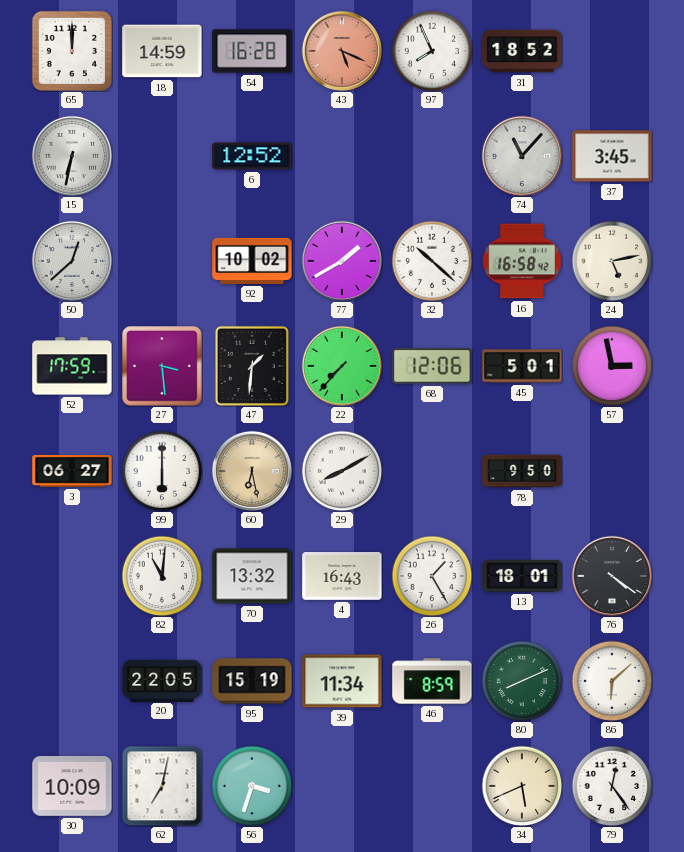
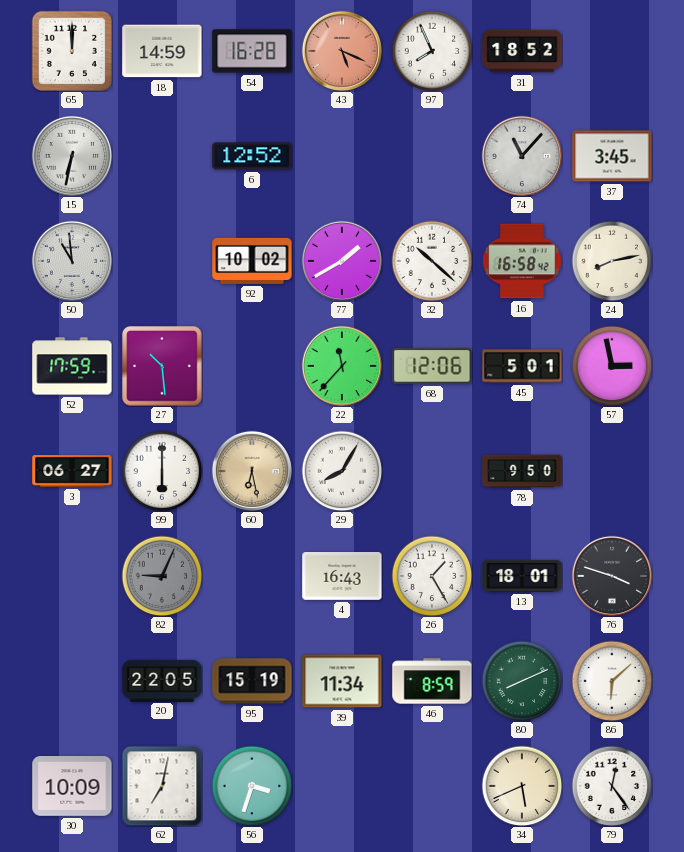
50: 12:38 -> 10:59
24: 5:13 -> 8:13
27: 3:29 -> 10:29
47: 1:31 -> none
22: 7:37 -> 11:37
29: 8:10 -> 8:05
82: 11:01 -> 9:04
82 dial: white -> grey
70: 13:32 -> none
76: 4:21 -> 3:48
